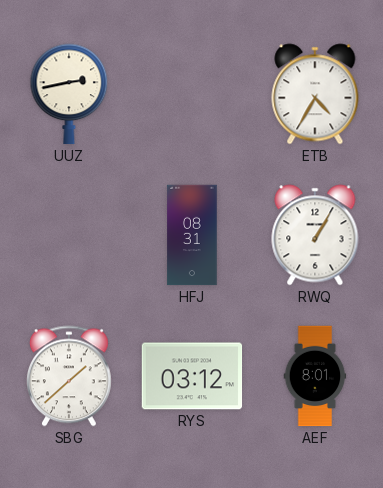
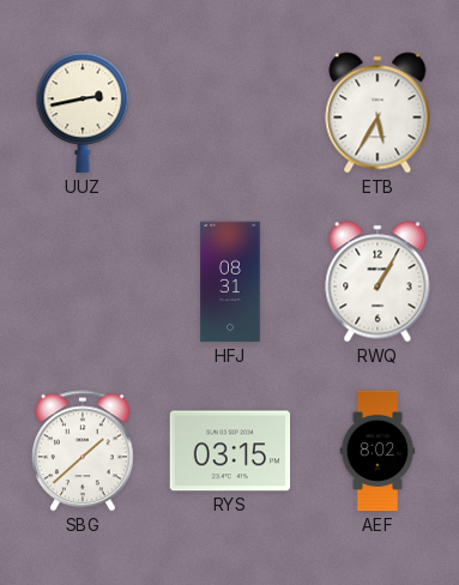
ETB: 4:35 -> 5:35
RYS: 03:12 -> 03:15
AEF: 8:01 -> 8:02
